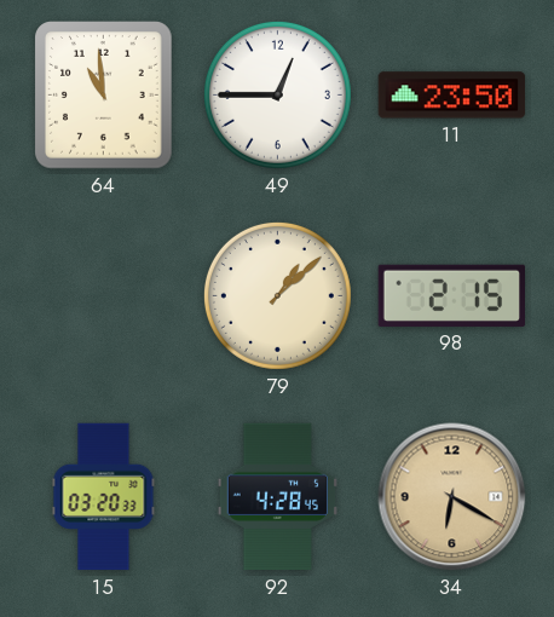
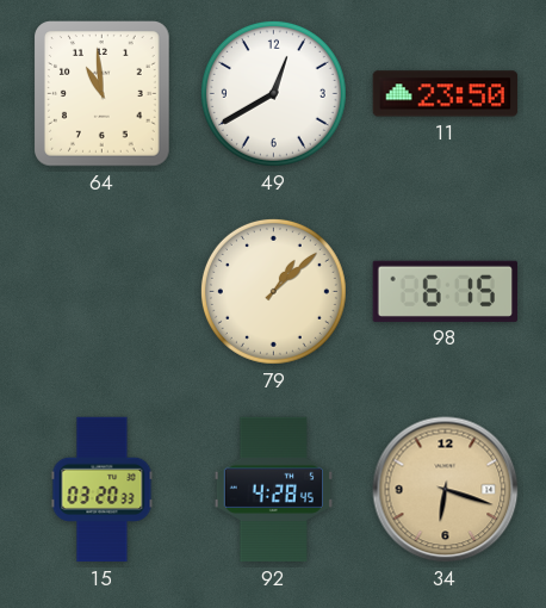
49: 12:45 -> 12:40
98: 2:15 -> 6:15
34: 6:20 -> 6:18
